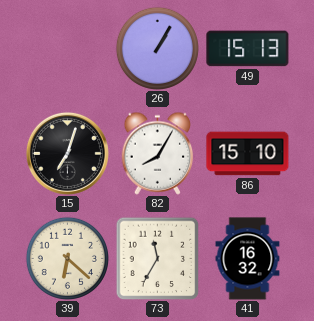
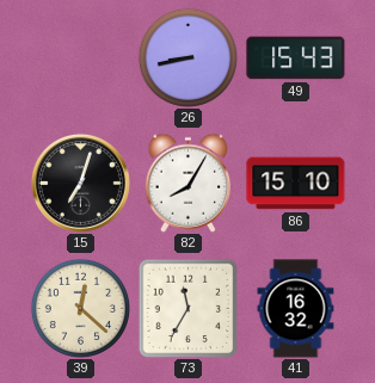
26: 1:05 -> 8:43
49: 15:13 -> 15:43
39: 6:22 -> 12:22
